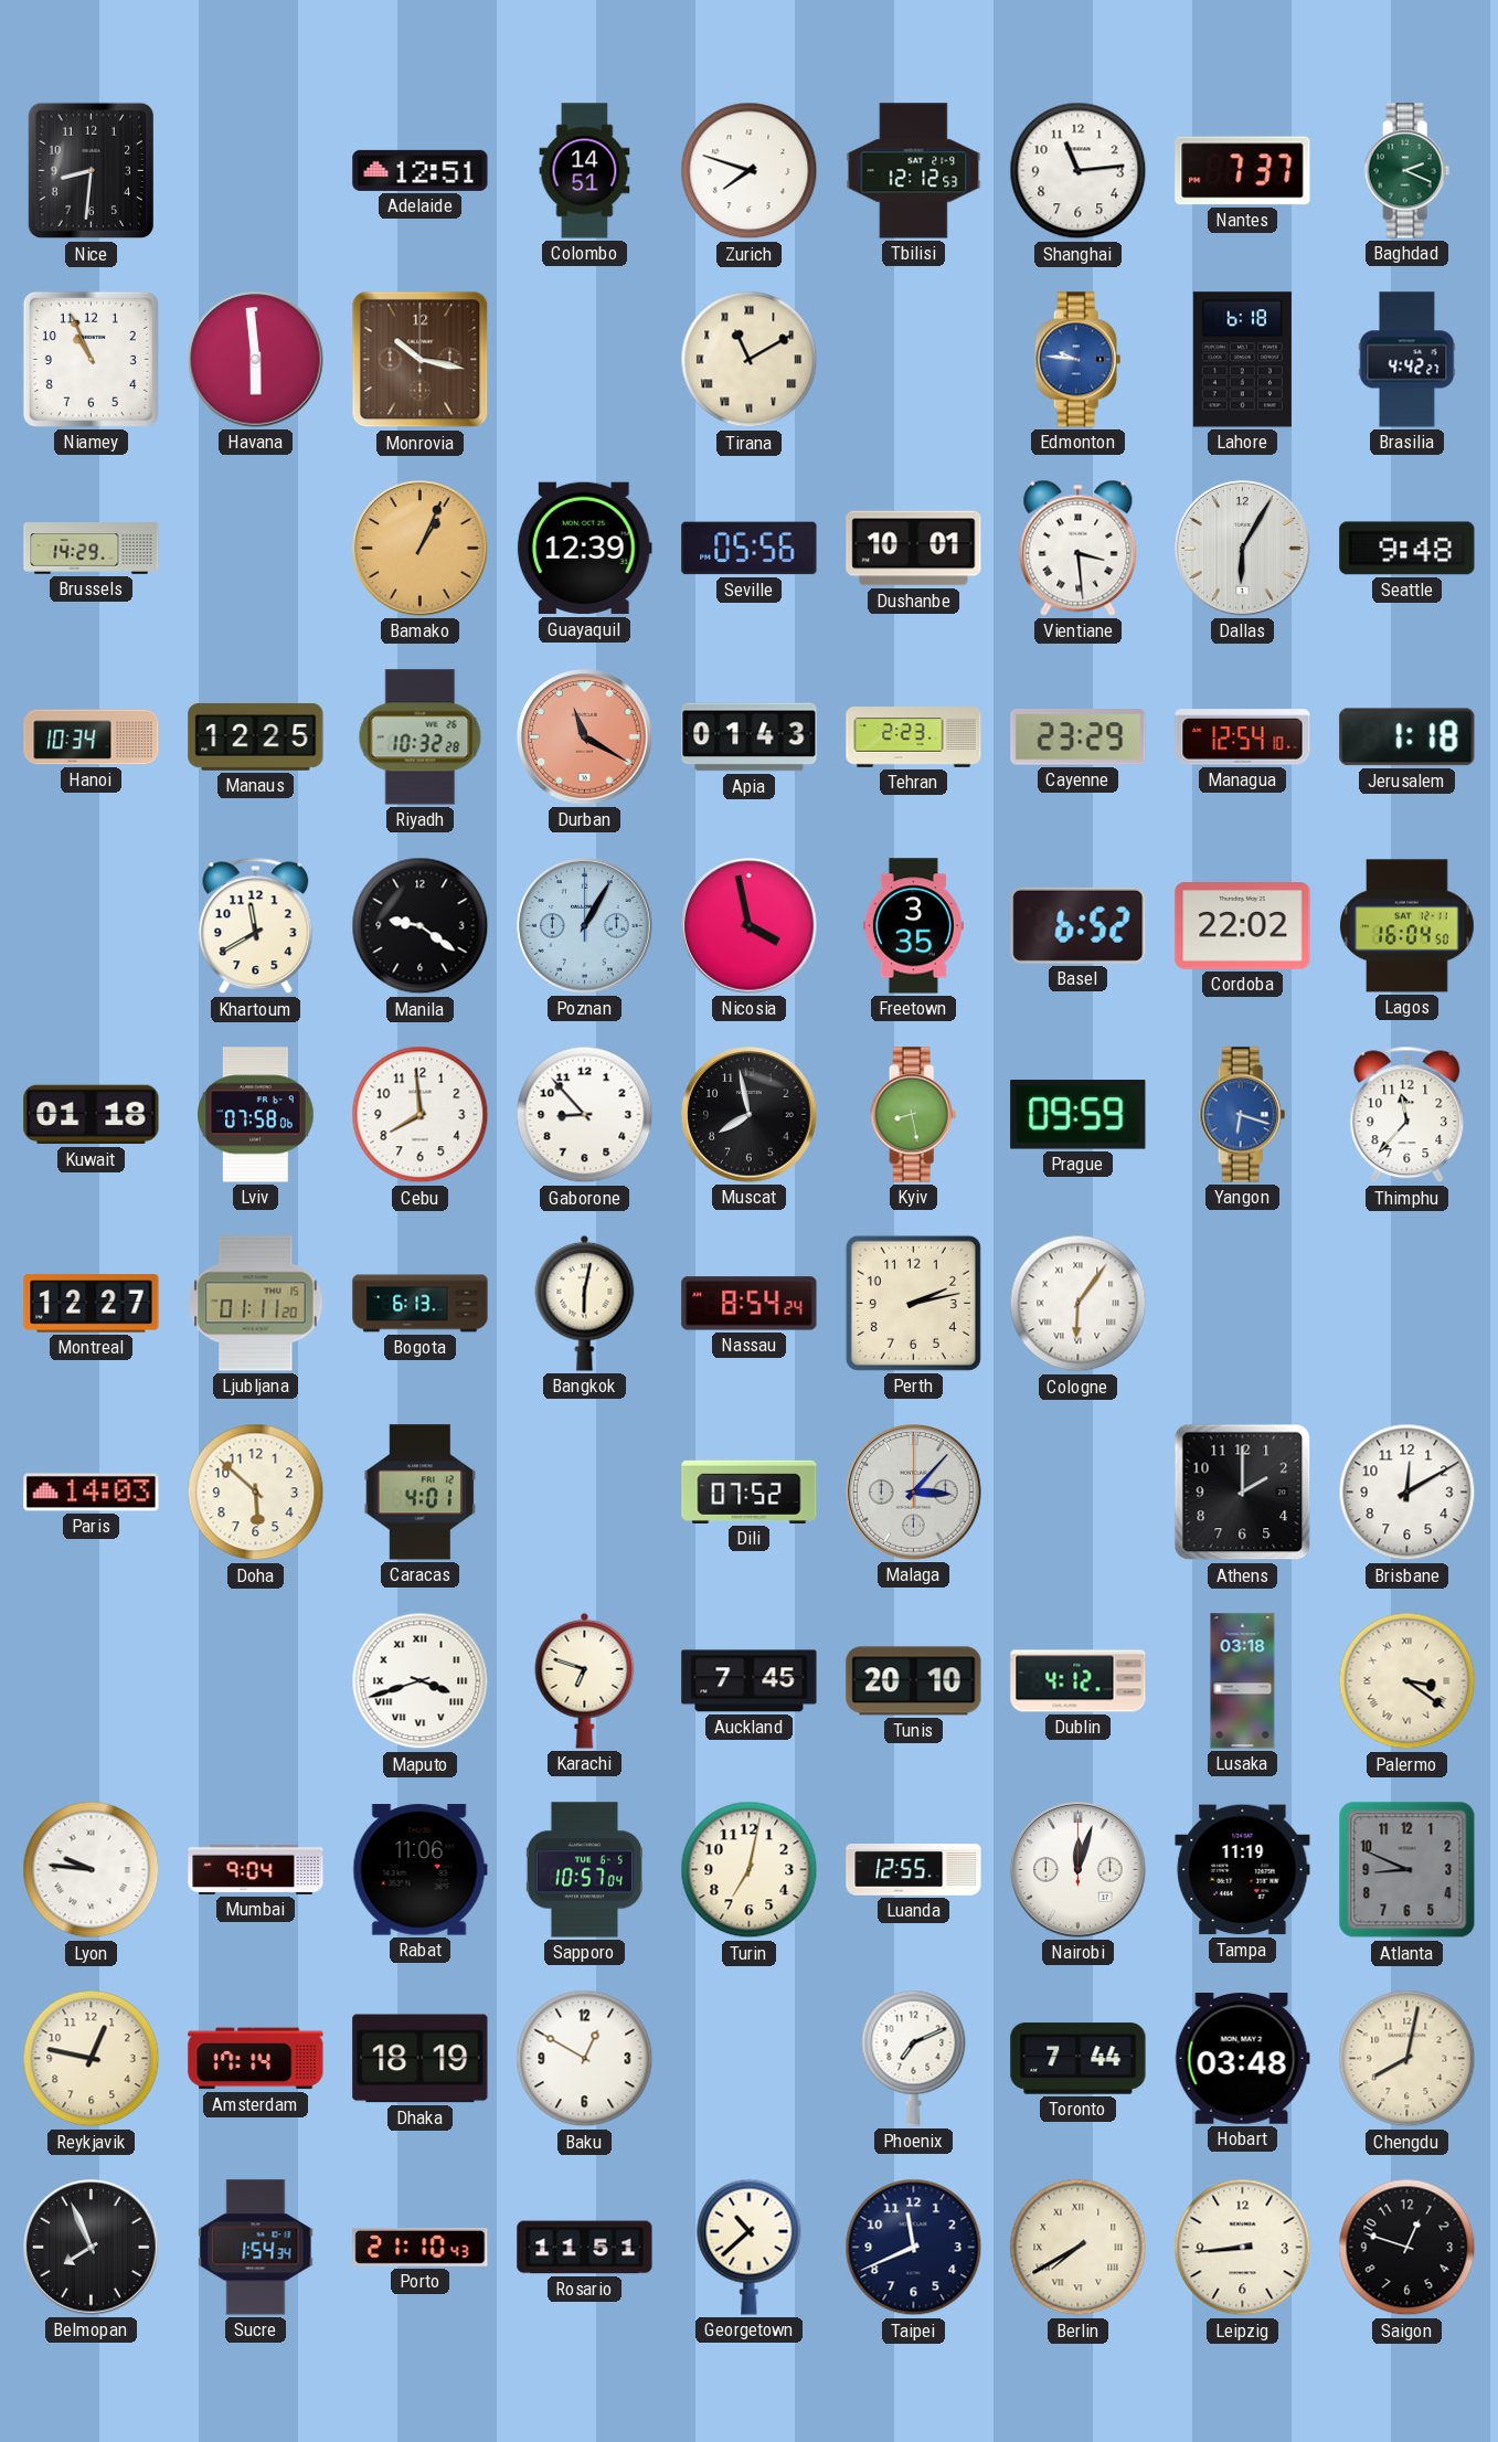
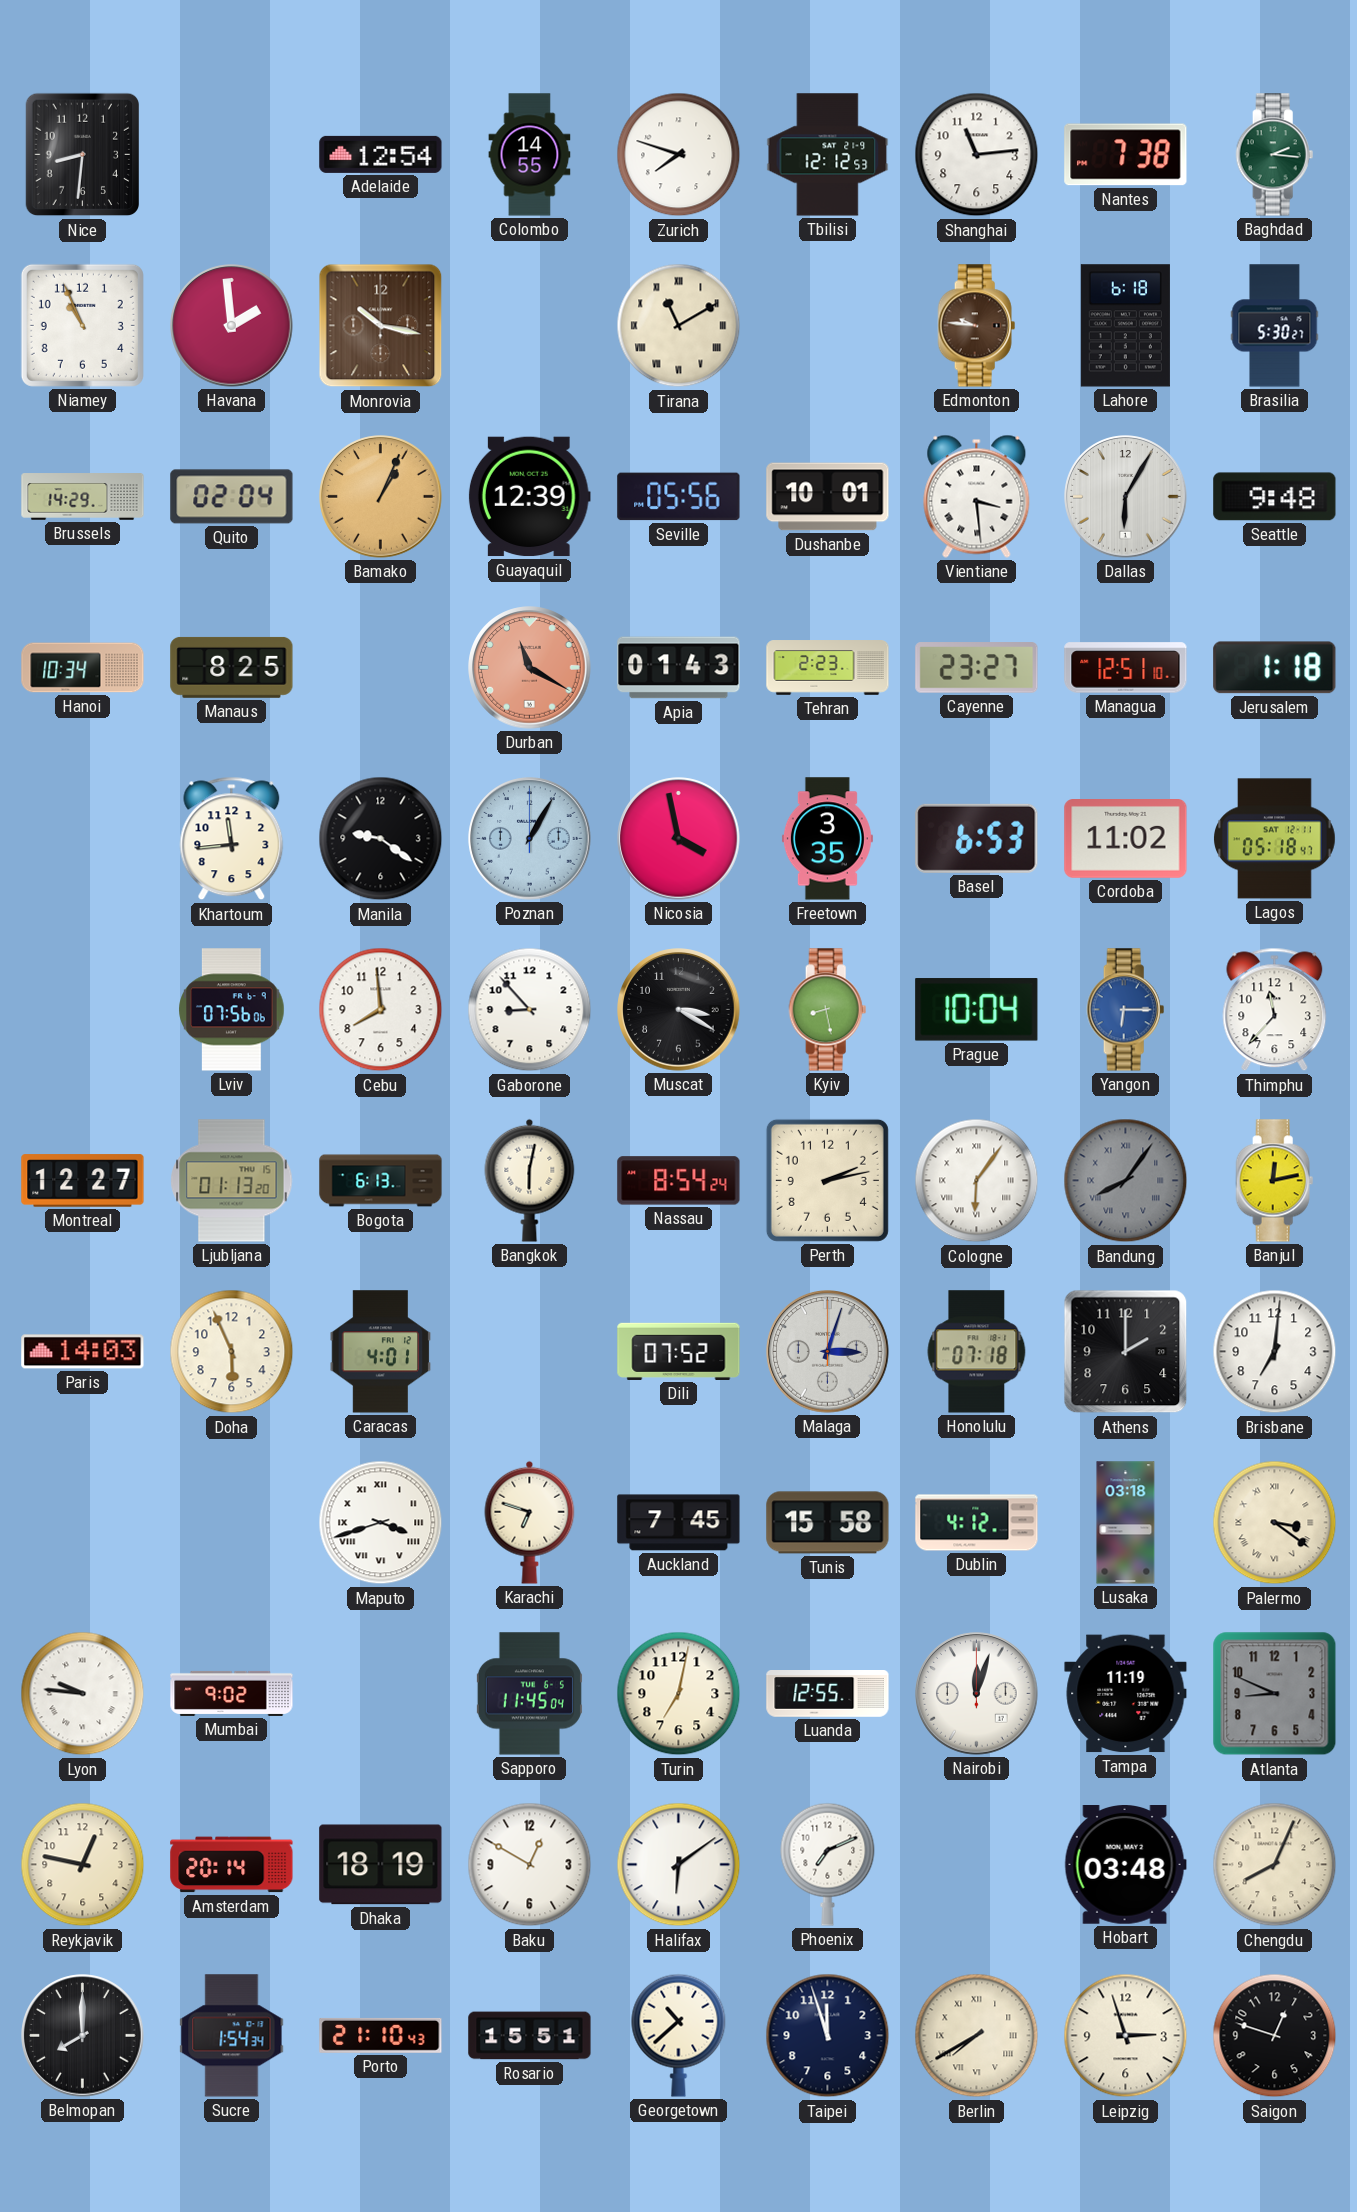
Adelaide: 12:51 -> 12:54
Colombo: 14:51 -> 14:55
Nantes: 7:37 -> 7:38
Baghdad: 2:19 -> 2:16
Havana: 5:59 -> 1:59
Edmonton dial: blue -> brown
Brasilia: 4:42 -> 5:30
Quito: none -> 02:04
Manaus: 12:25 -> 8:25
Riyadh: 10:32 -> none
Cayenne: 23:29 -> 23:27
Managua: 12:54 -> 12:51
Khartoum: 11:40 -> 11:44
Basel: 6:52 -> 6:53
Cordoba: 22:02 -> 11:02
Lagos: 16:04 -> 05:18
Kuwait: 01:18 -> none
Lviv: 07:58 -> 07:56
Muscat: 7:58 -> 3:20
Prague: 09:59 -> 10:04
Yangon: 6:18 -> 6:15
Ljubljana: 01:11 -> 01:13
Bandung: none -> 8:06
Banjul: none -> 12:13
Doha: 5:52 -> 5:56
Malaga: 3:07 -> 3:03
Honolulu: none -> 07:18
Brisbane: 12:10 -> 7:01
Tunis: 20:10 -> 15:58
Mumbai: 9:04 -> 9:02
Rabat: 11:06 -> none
Sapporo: 10:57 -> 11:45
Amsterdam: 17:14 -> 20:14
Halifax: none -> 6:09
Toronto: 7:44 -> none
Chengdu: 8:02 -> 8:04
Belmopan: 7:56 -> 8:00
Rosario: 11:51 -> 15:51
Taipei: 11:41 -> 11:57
Leipzig: 8:44 -> 2:57
